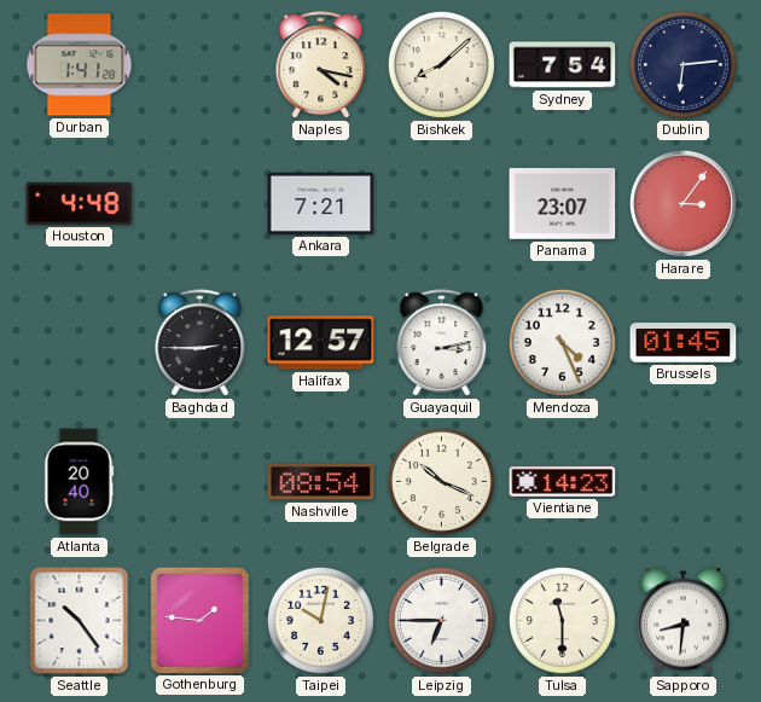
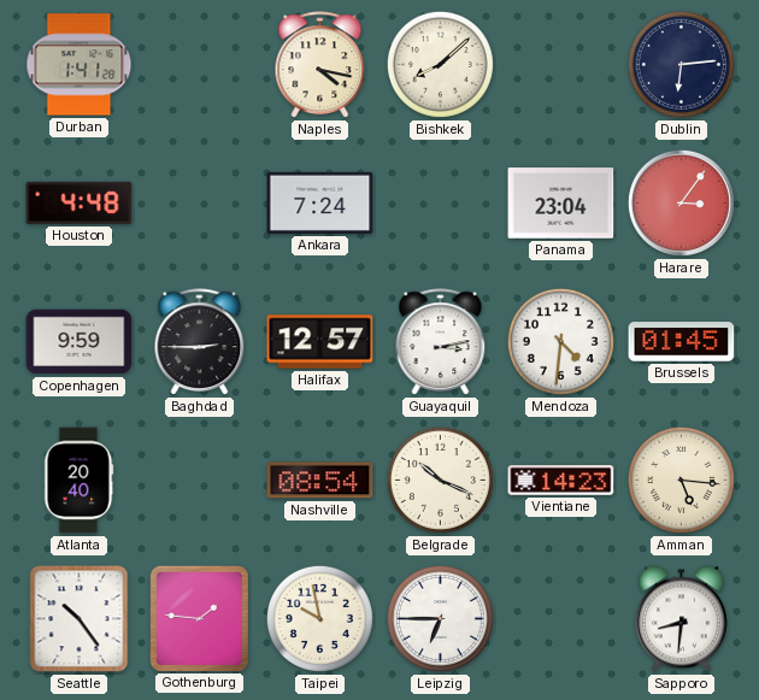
Sydney: 7:54 -> none
Ankara: 7:21 -> 7:24
Panama: 23:07 -> 23:04
Copenhagen: none -> 9:59
Mendoza: 4:26 -> 4:31
Amman: none -> 5:16
Taipei: 10:02 -> 9:58
Tulsa: 11:30 -> none
